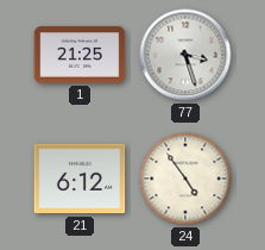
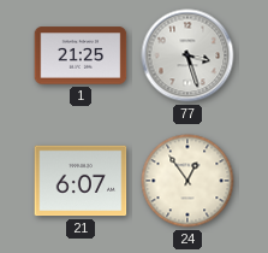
21: 6:12 -> 6:07
24: 4:54 -> 12:54
